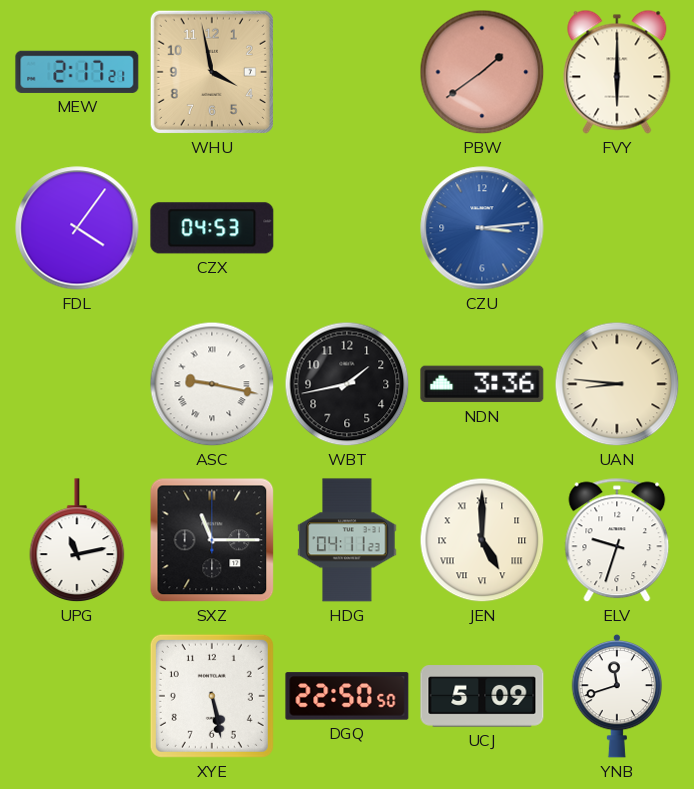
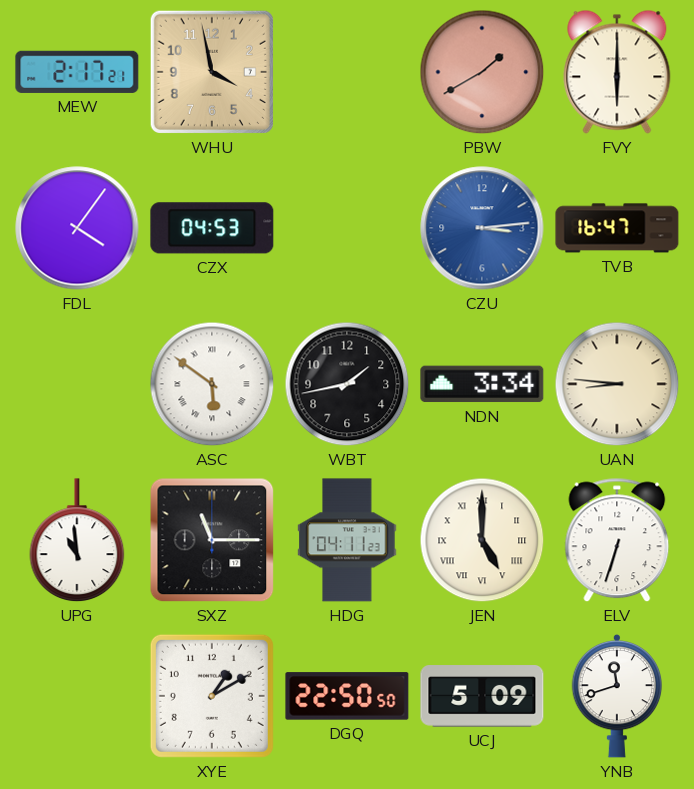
PBW: 1:39 -> 1:40
TVB: none -> 16:47
ASC: 9:17 -> 5:51
NDN: 3:36 -> 3:34
UPG: 11:13 -> 10:59
ELV: 9:33 -> 6:33
XYE: 5:28 -> 1:10
